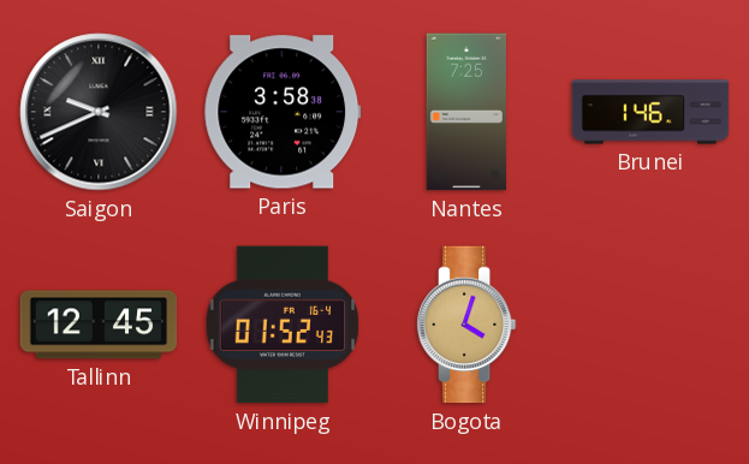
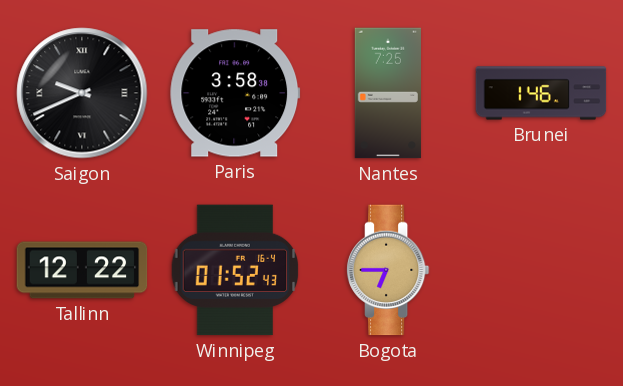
Tallinn: 12:45 -> 12:22
Bogota: 4:03 -> 6:45
